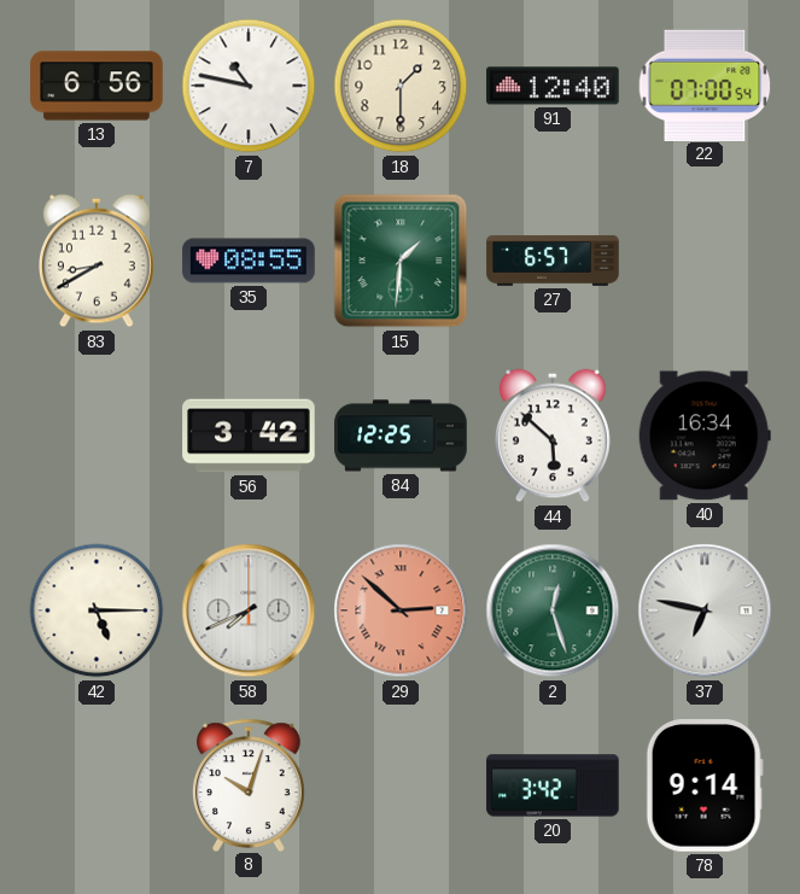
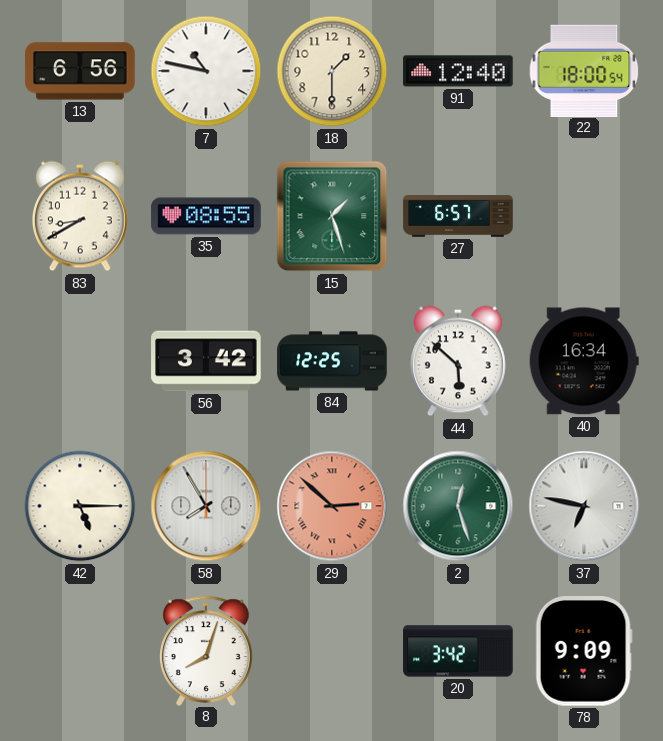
22: 07:00 -> 18:00
15: 1:31 -> 1:27
58: 7:41 -> 7:55
8: 10:03 -> 8:03
78: 9:14 -> 9:09
